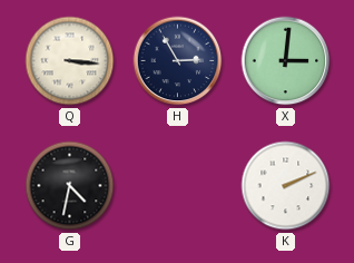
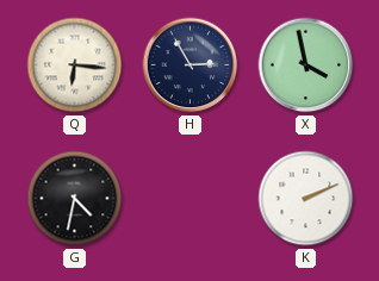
Q: 3:16 -> 6:16
X: 3:01 -> 3:58
